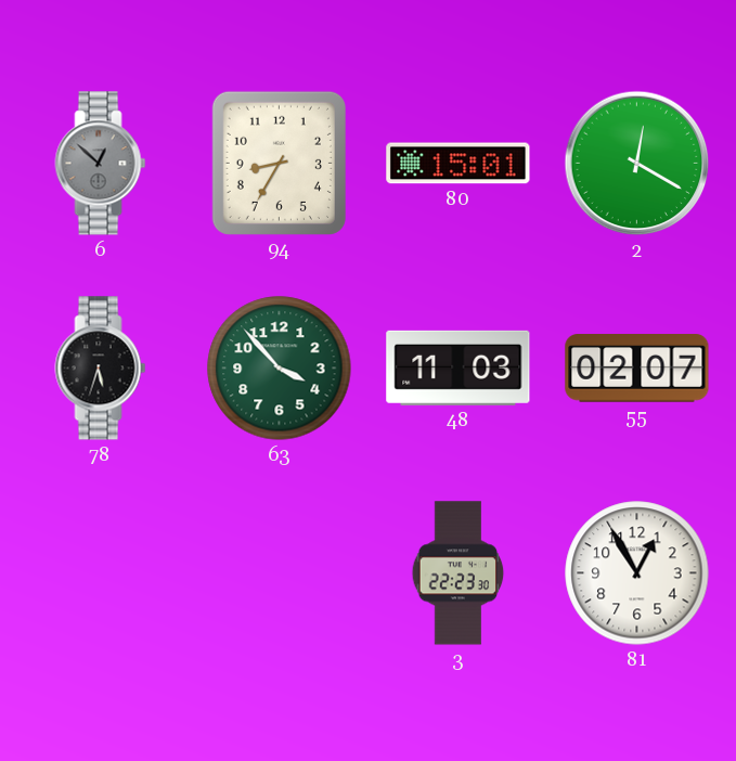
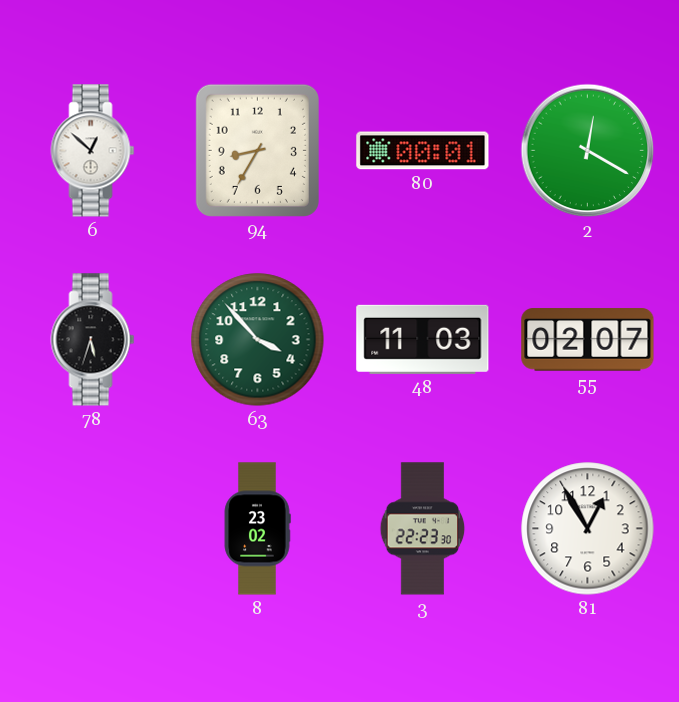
6 dial: grey -> white
80: 15:01 -> 00:01
8: none -> 23:02
